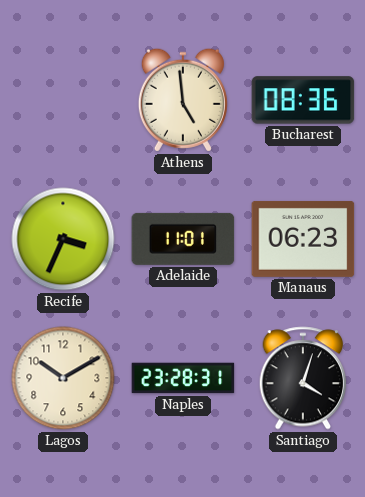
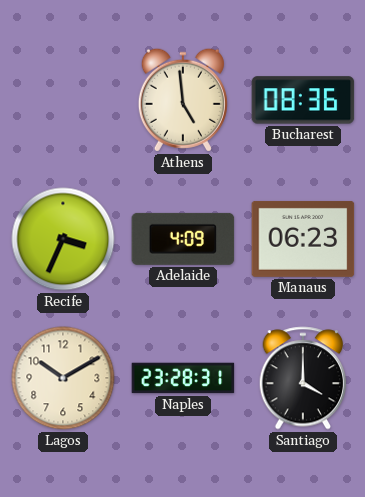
Adelaide: 11:01 -> 4:09
Santiago: 4:03 -> 4:00
